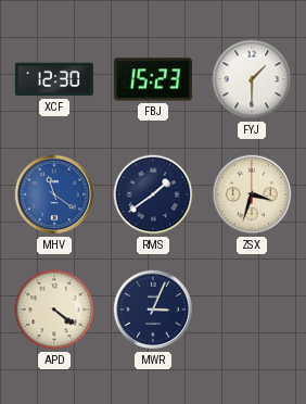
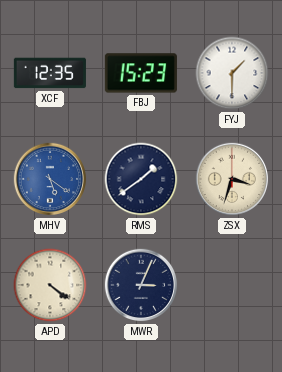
XCF: 12:30 -> 12:35
MHV: 11:21 -> 5:21
